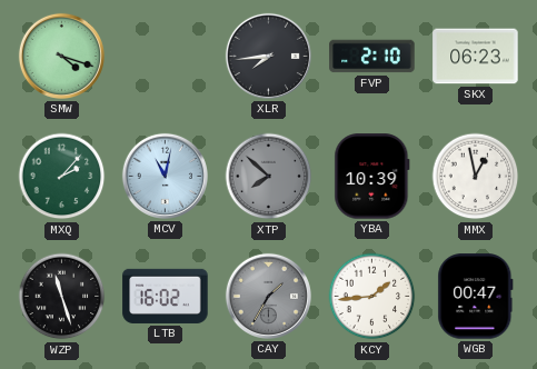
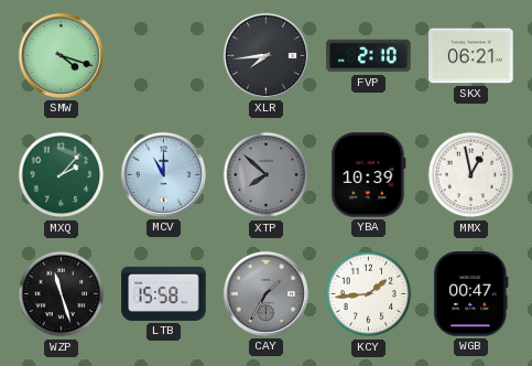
SKX: 06:23 -> 06:21
MCV: 11:02 -> 11:00
LTB: 16:02 -> 15:58
